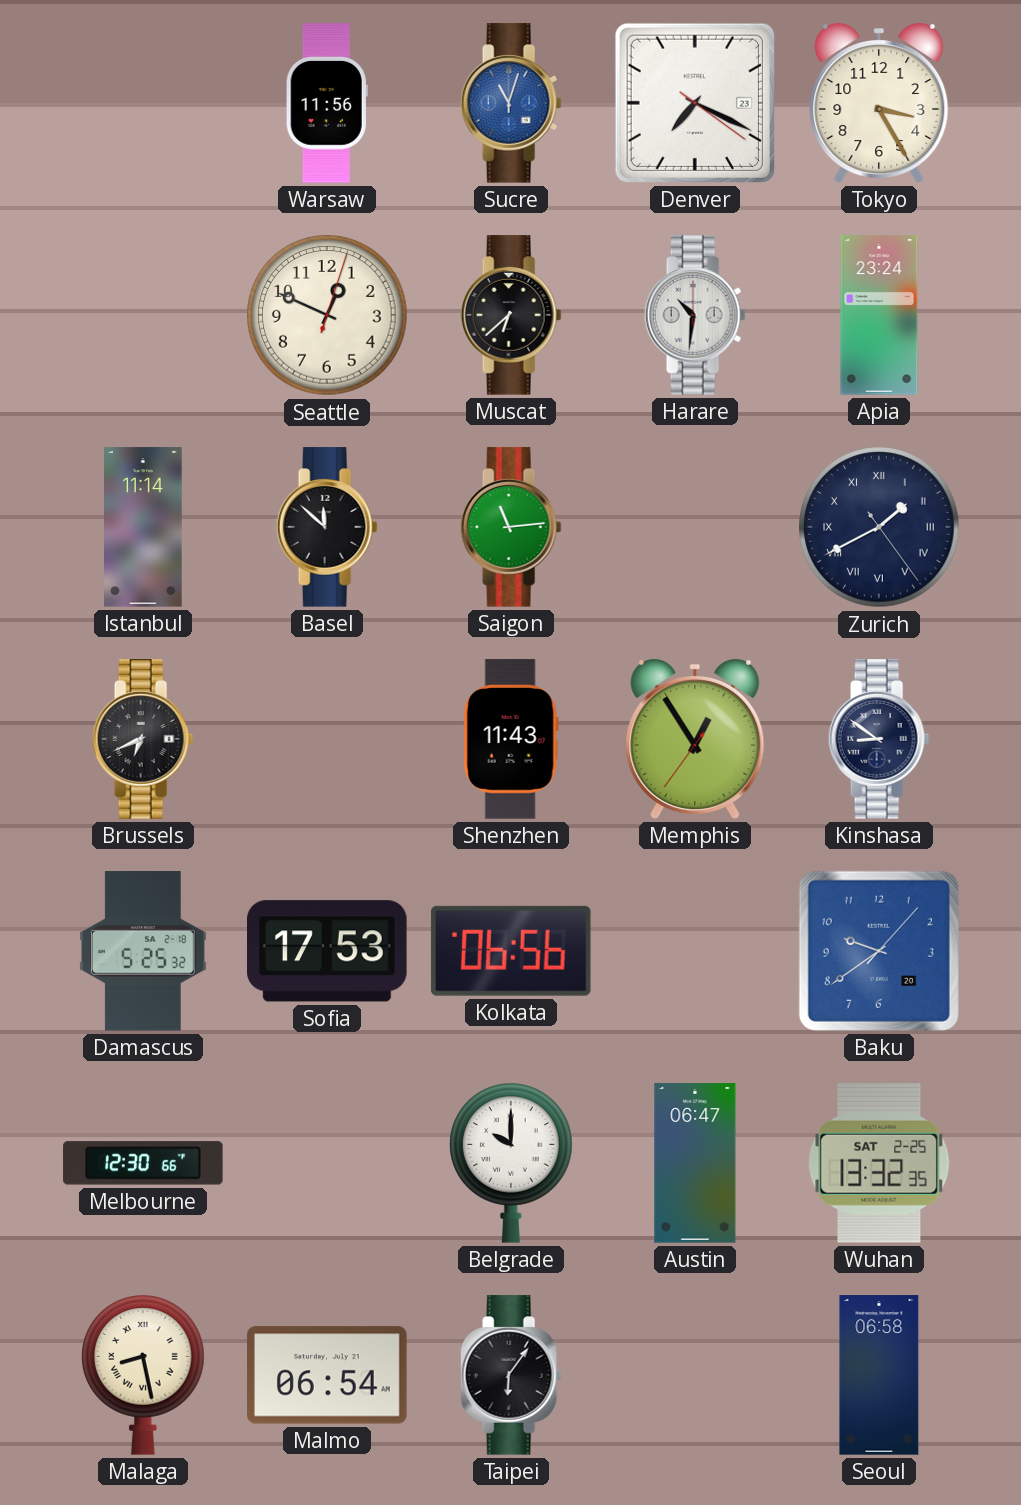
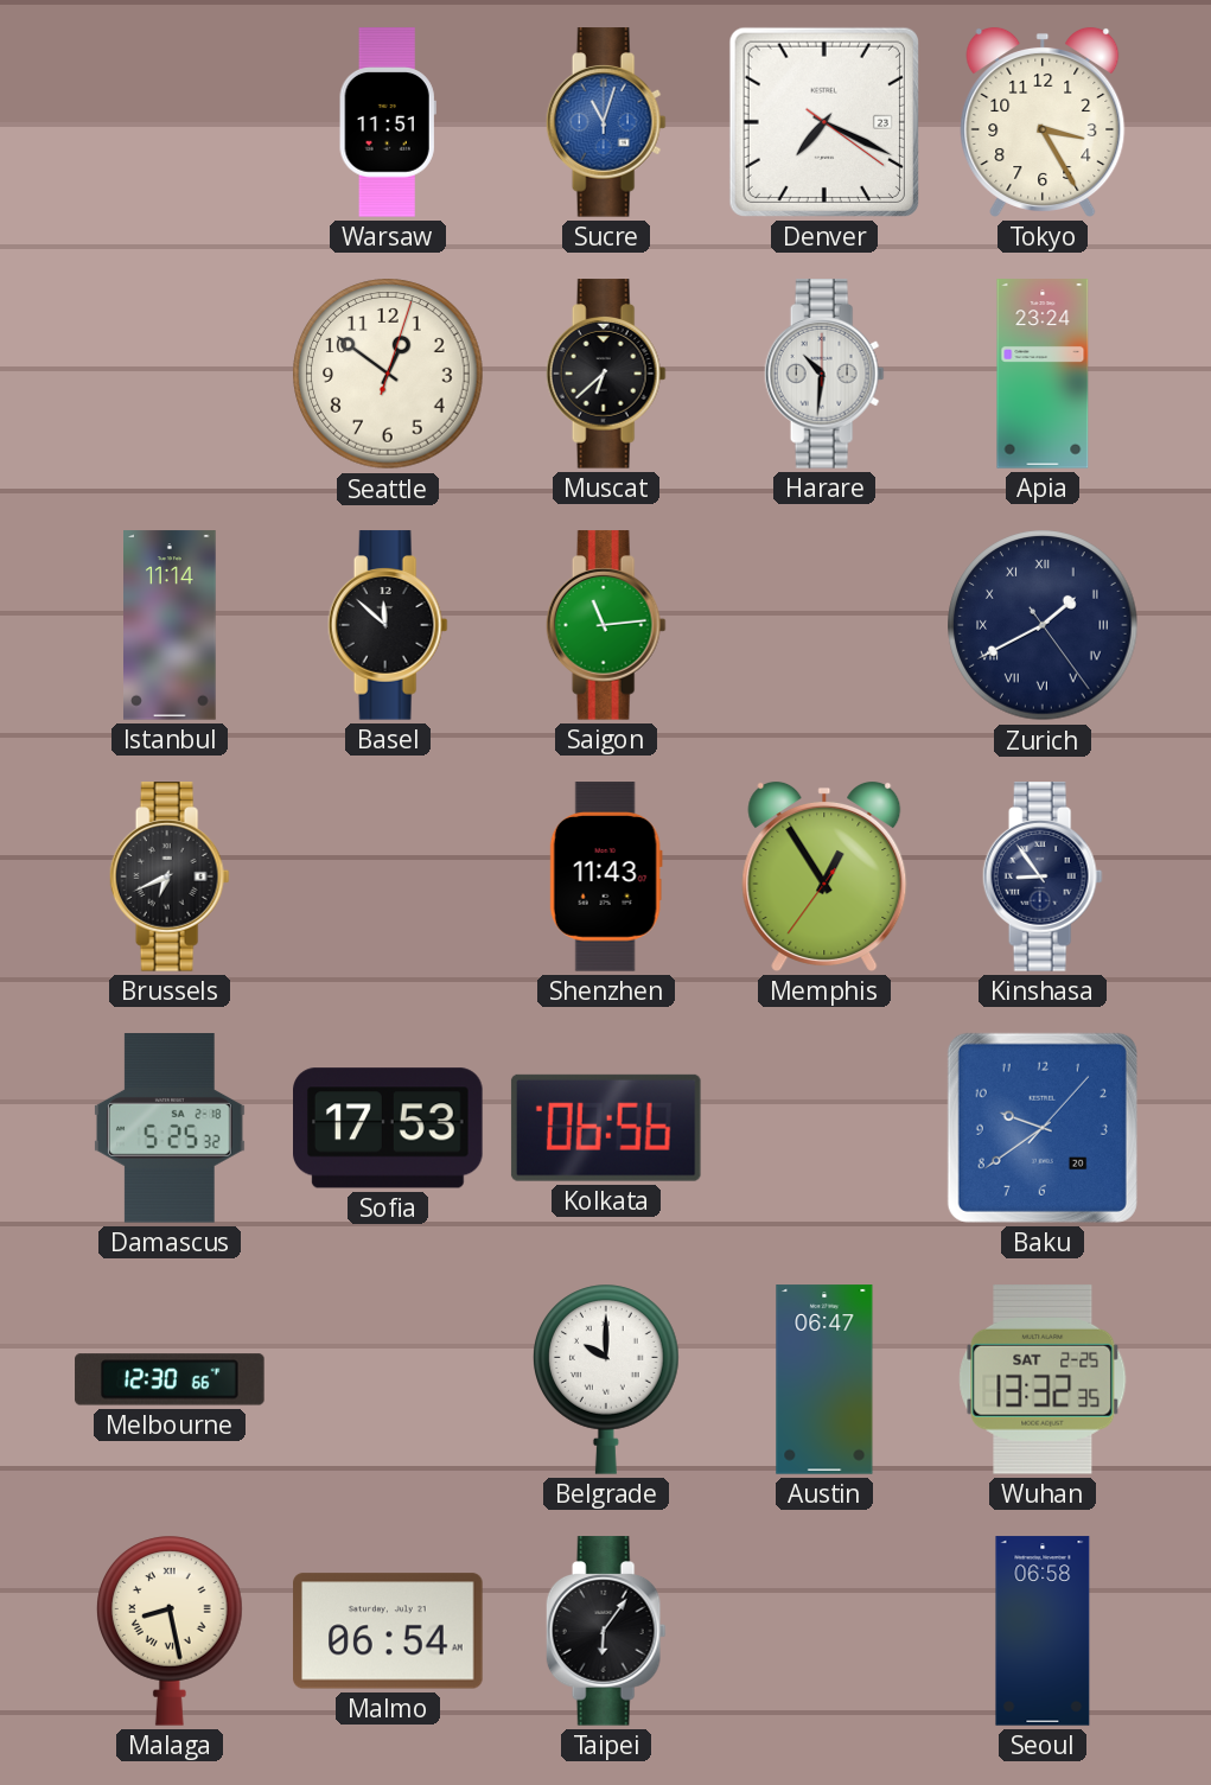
Warsaw: 11:56 -> 11:51
Seattle: 12:49 -> 12:51
Kinshasa: 8:51 -> 8:54
